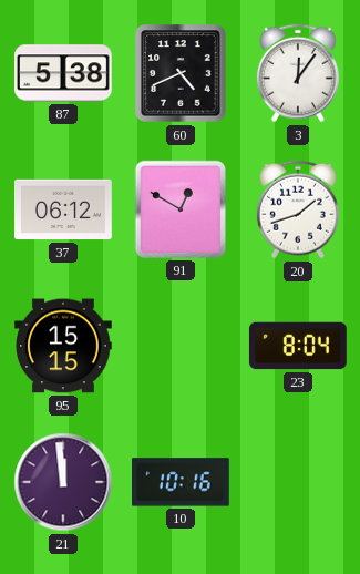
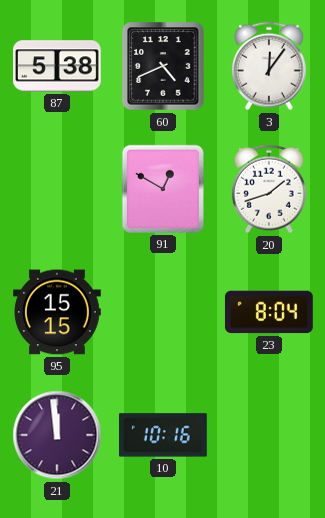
37: 06:12 -> none
